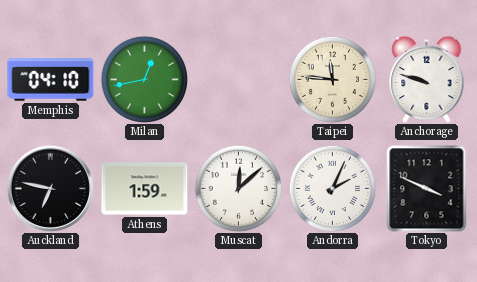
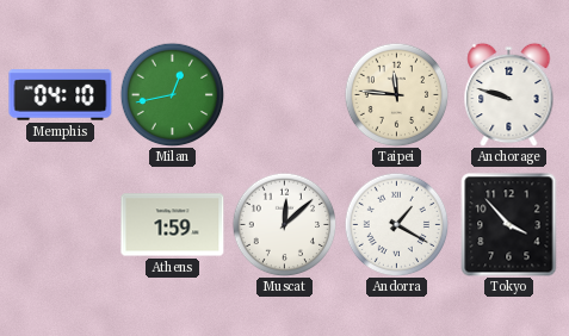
Auckland: 6:47 -> none
Andorra: 2:04 -> 1:20
Tokyo: 3:49 -> 3:53
